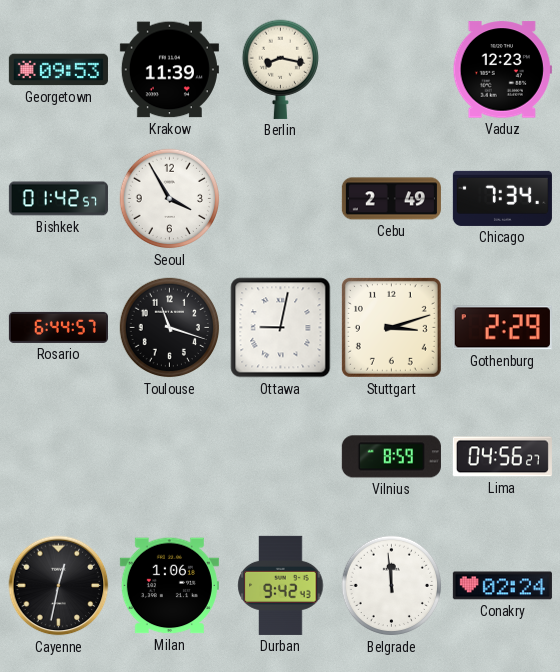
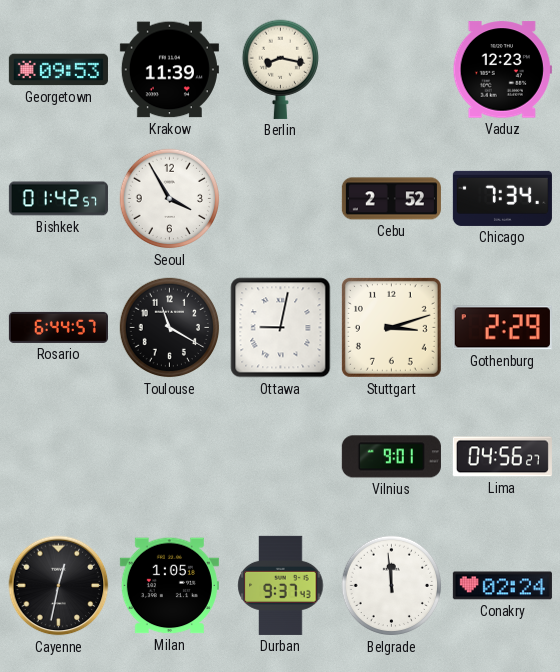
Cebu: 2:49 -> 2:52
Toulouse: 11:18 -> 11:20
Vilnius: 8:59 -> 9:01
Milan: 1:06 -> 1:05
Durban: 9:42 -> 9:37
